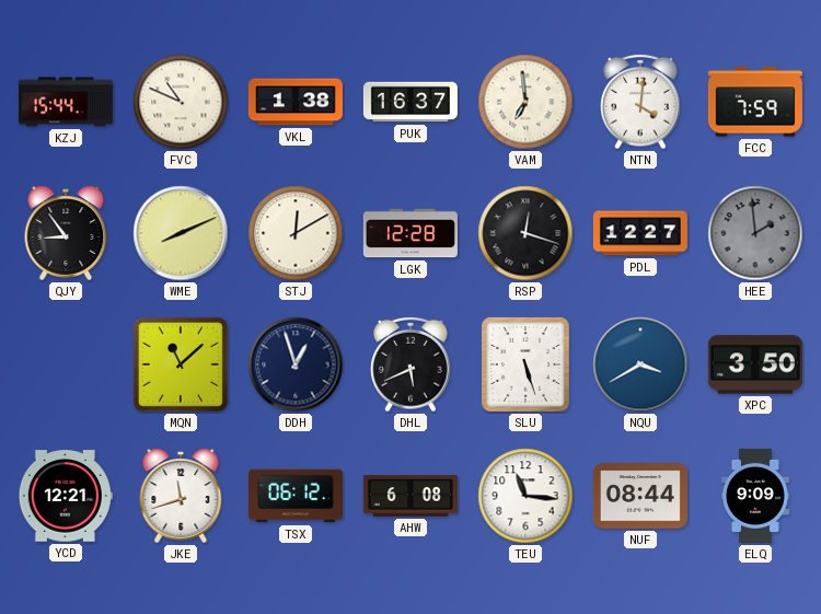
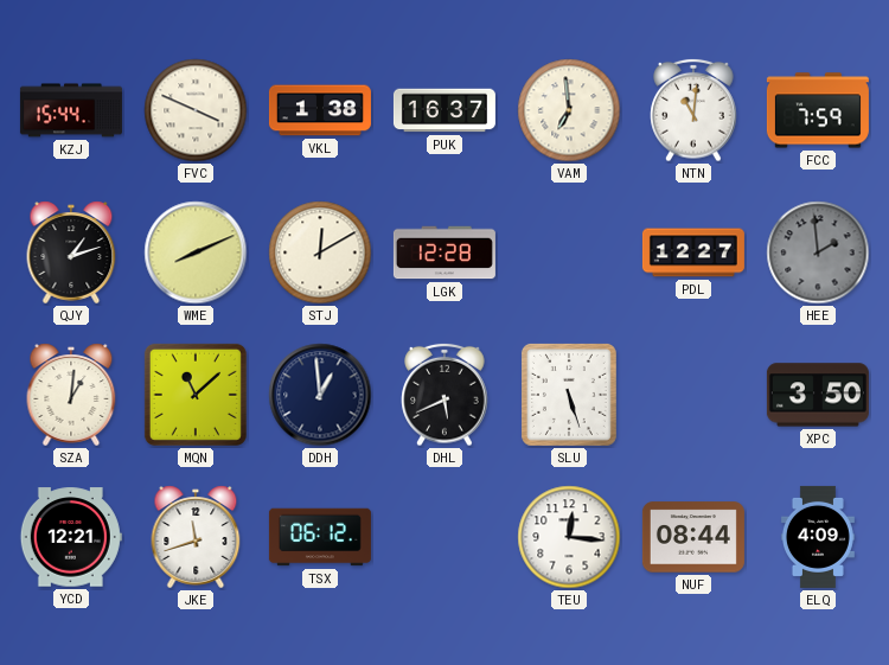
FVC: 10:49 -> 3:49
NTN: 4:01 -> 11:01
QJY: 8:54 -> 1:12
RSP: 12:18 -> none
SZA: none -> 1:01
DDH: 12:57 -> 12:59
NQU: 3:40 -> none
AHW: 6:08 -> none
TEU: 11:16 -> 12:16
ELQ: 9:09 -> 4:09
